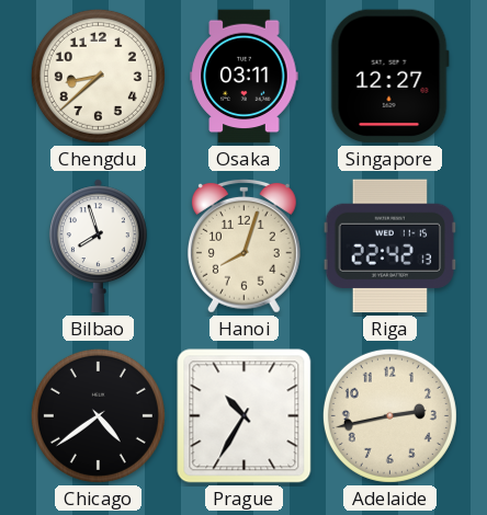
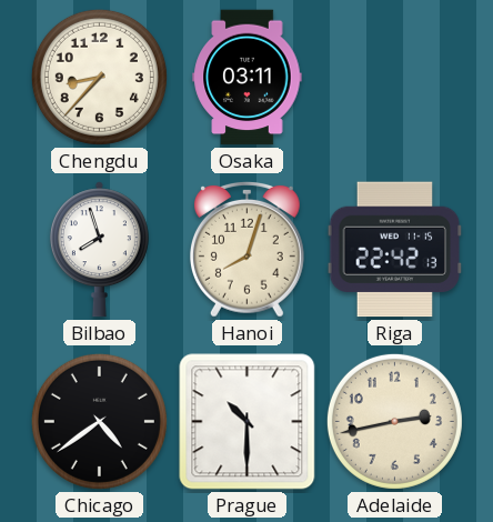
Chengdu: 8:38 -> 8:37
Singapore: 12:27 -> none
Prague: 10:35 -> 10:30
